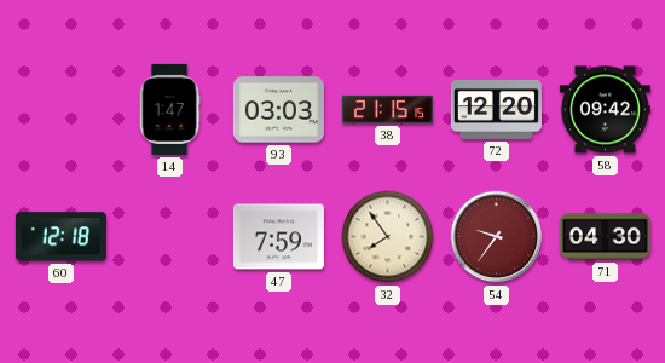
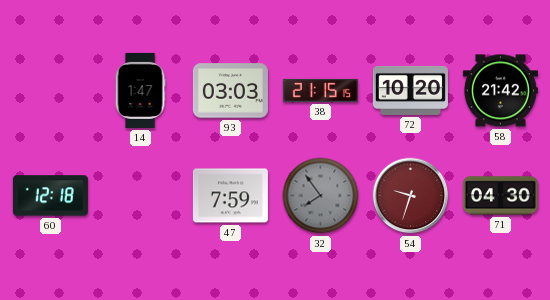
72: 12:20 -> 10:20
58: 09:42 -> 21:42
32 dial: cream -> grey
54: 9:36 -> 9:33
